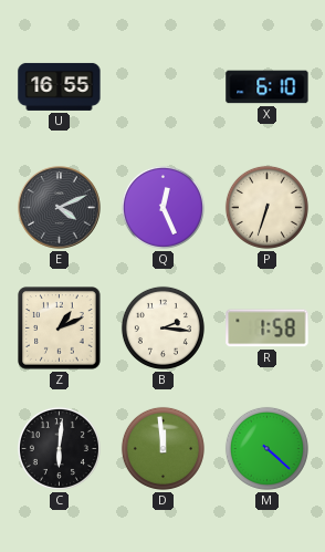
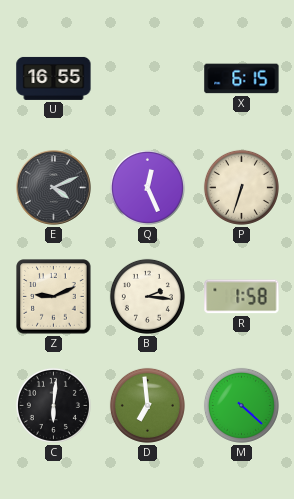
X: 6:10 -> 6:15
Z: 1:11 -> 9:11
D: 11:59 -> 6:59
